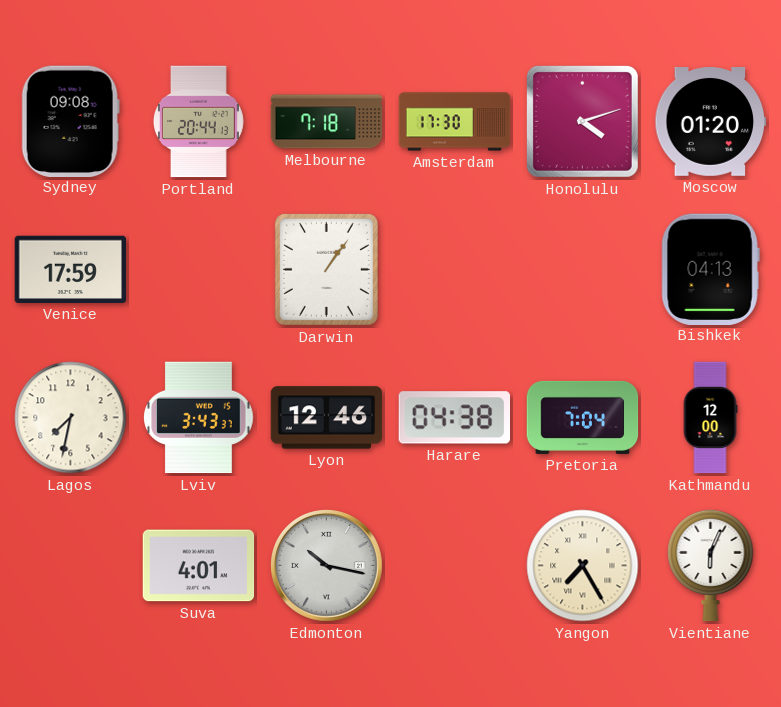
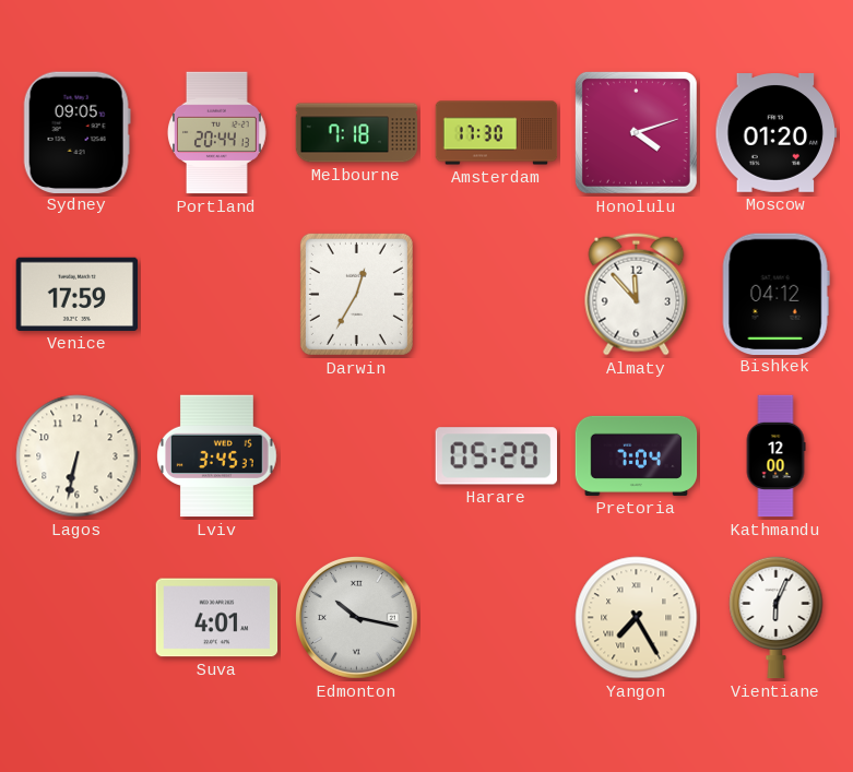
Sydney: 09:08 -> 09:05
Darwin: 1:06 -> 12:35
Almaty: none -> 11:53
Bishkek: 04:13 -> 04:12
Lagos: 7:32 -> 6:32
Lviv: 3:43 -> 3:45
Lyon: 12:46 -> none
Harare: 04:38 -> 05:20
